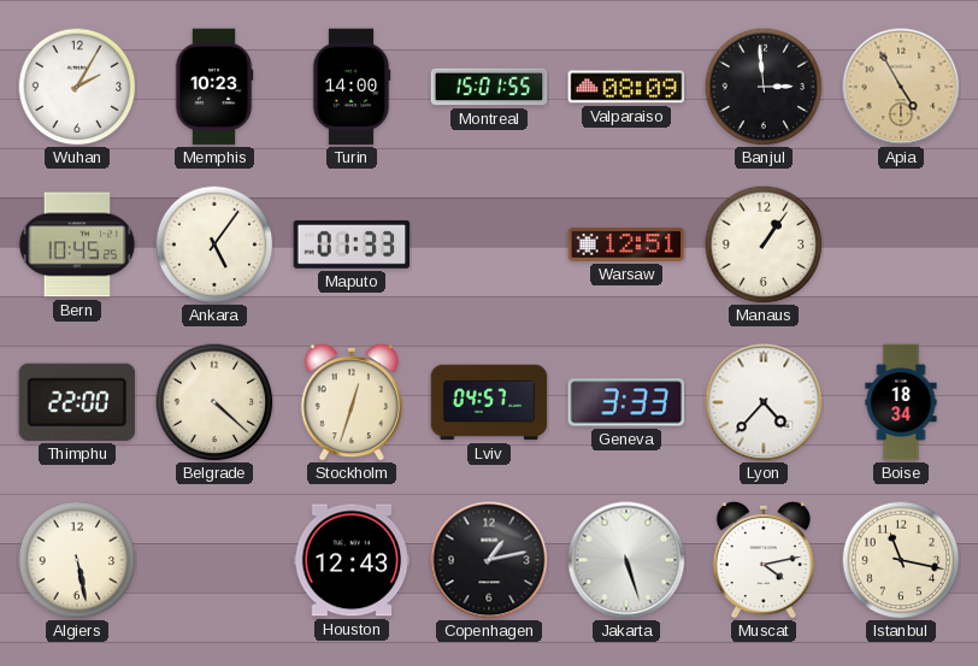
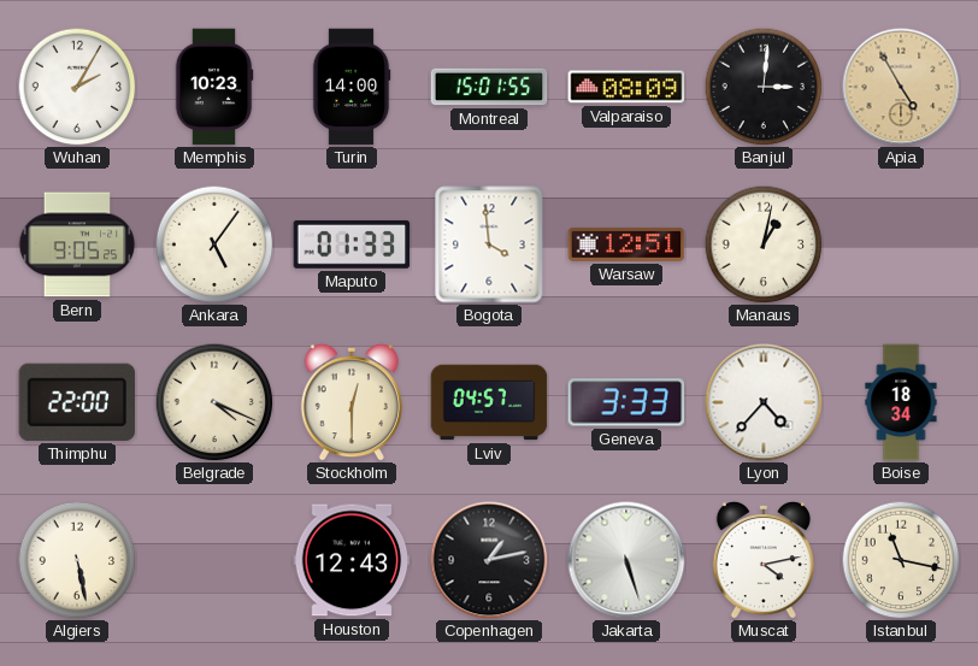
Banjul: 2:59 -> 3:01
Bern: 10:45 -> 9:05
Bogota: none -> 3:59
Manaus: 1:06 -> 1:02
Belgrade: 4:22 -> 4:19
Stockholm: 12:33 -> 12:30
